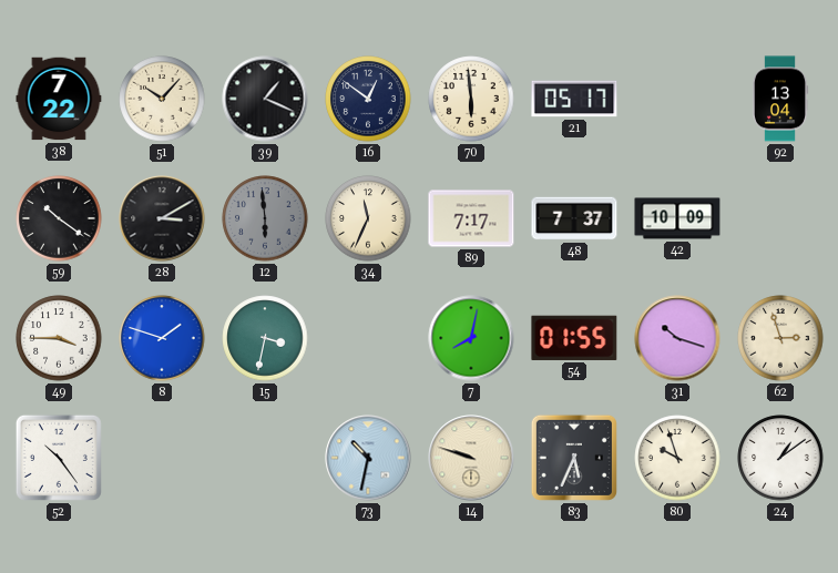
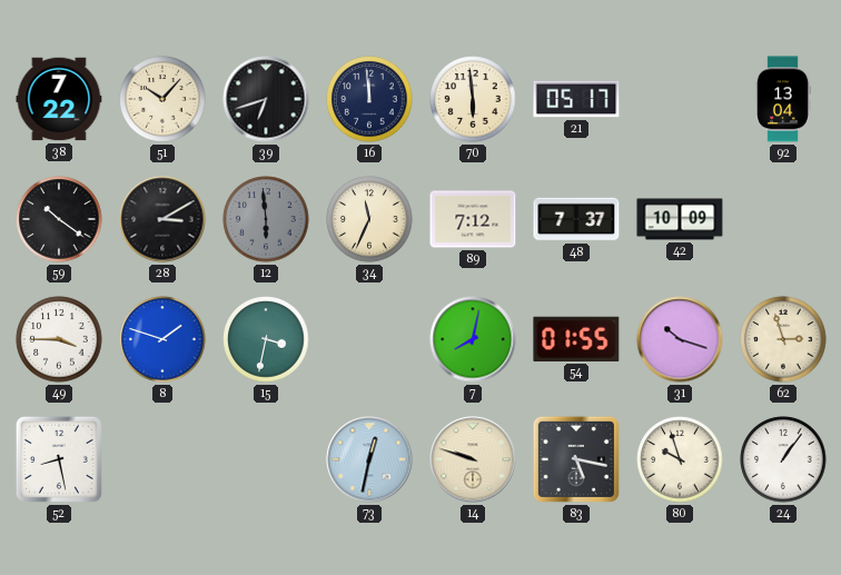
39: 1:19 -> 6:42
16: 12:51 -> 11:59
89: 7:17 -> 7:12
52: 10:24 -> 8:28
73: 10:32 -> 12:32
83: 5:34 -> 5:17
24: 1:09 -> 1:06
